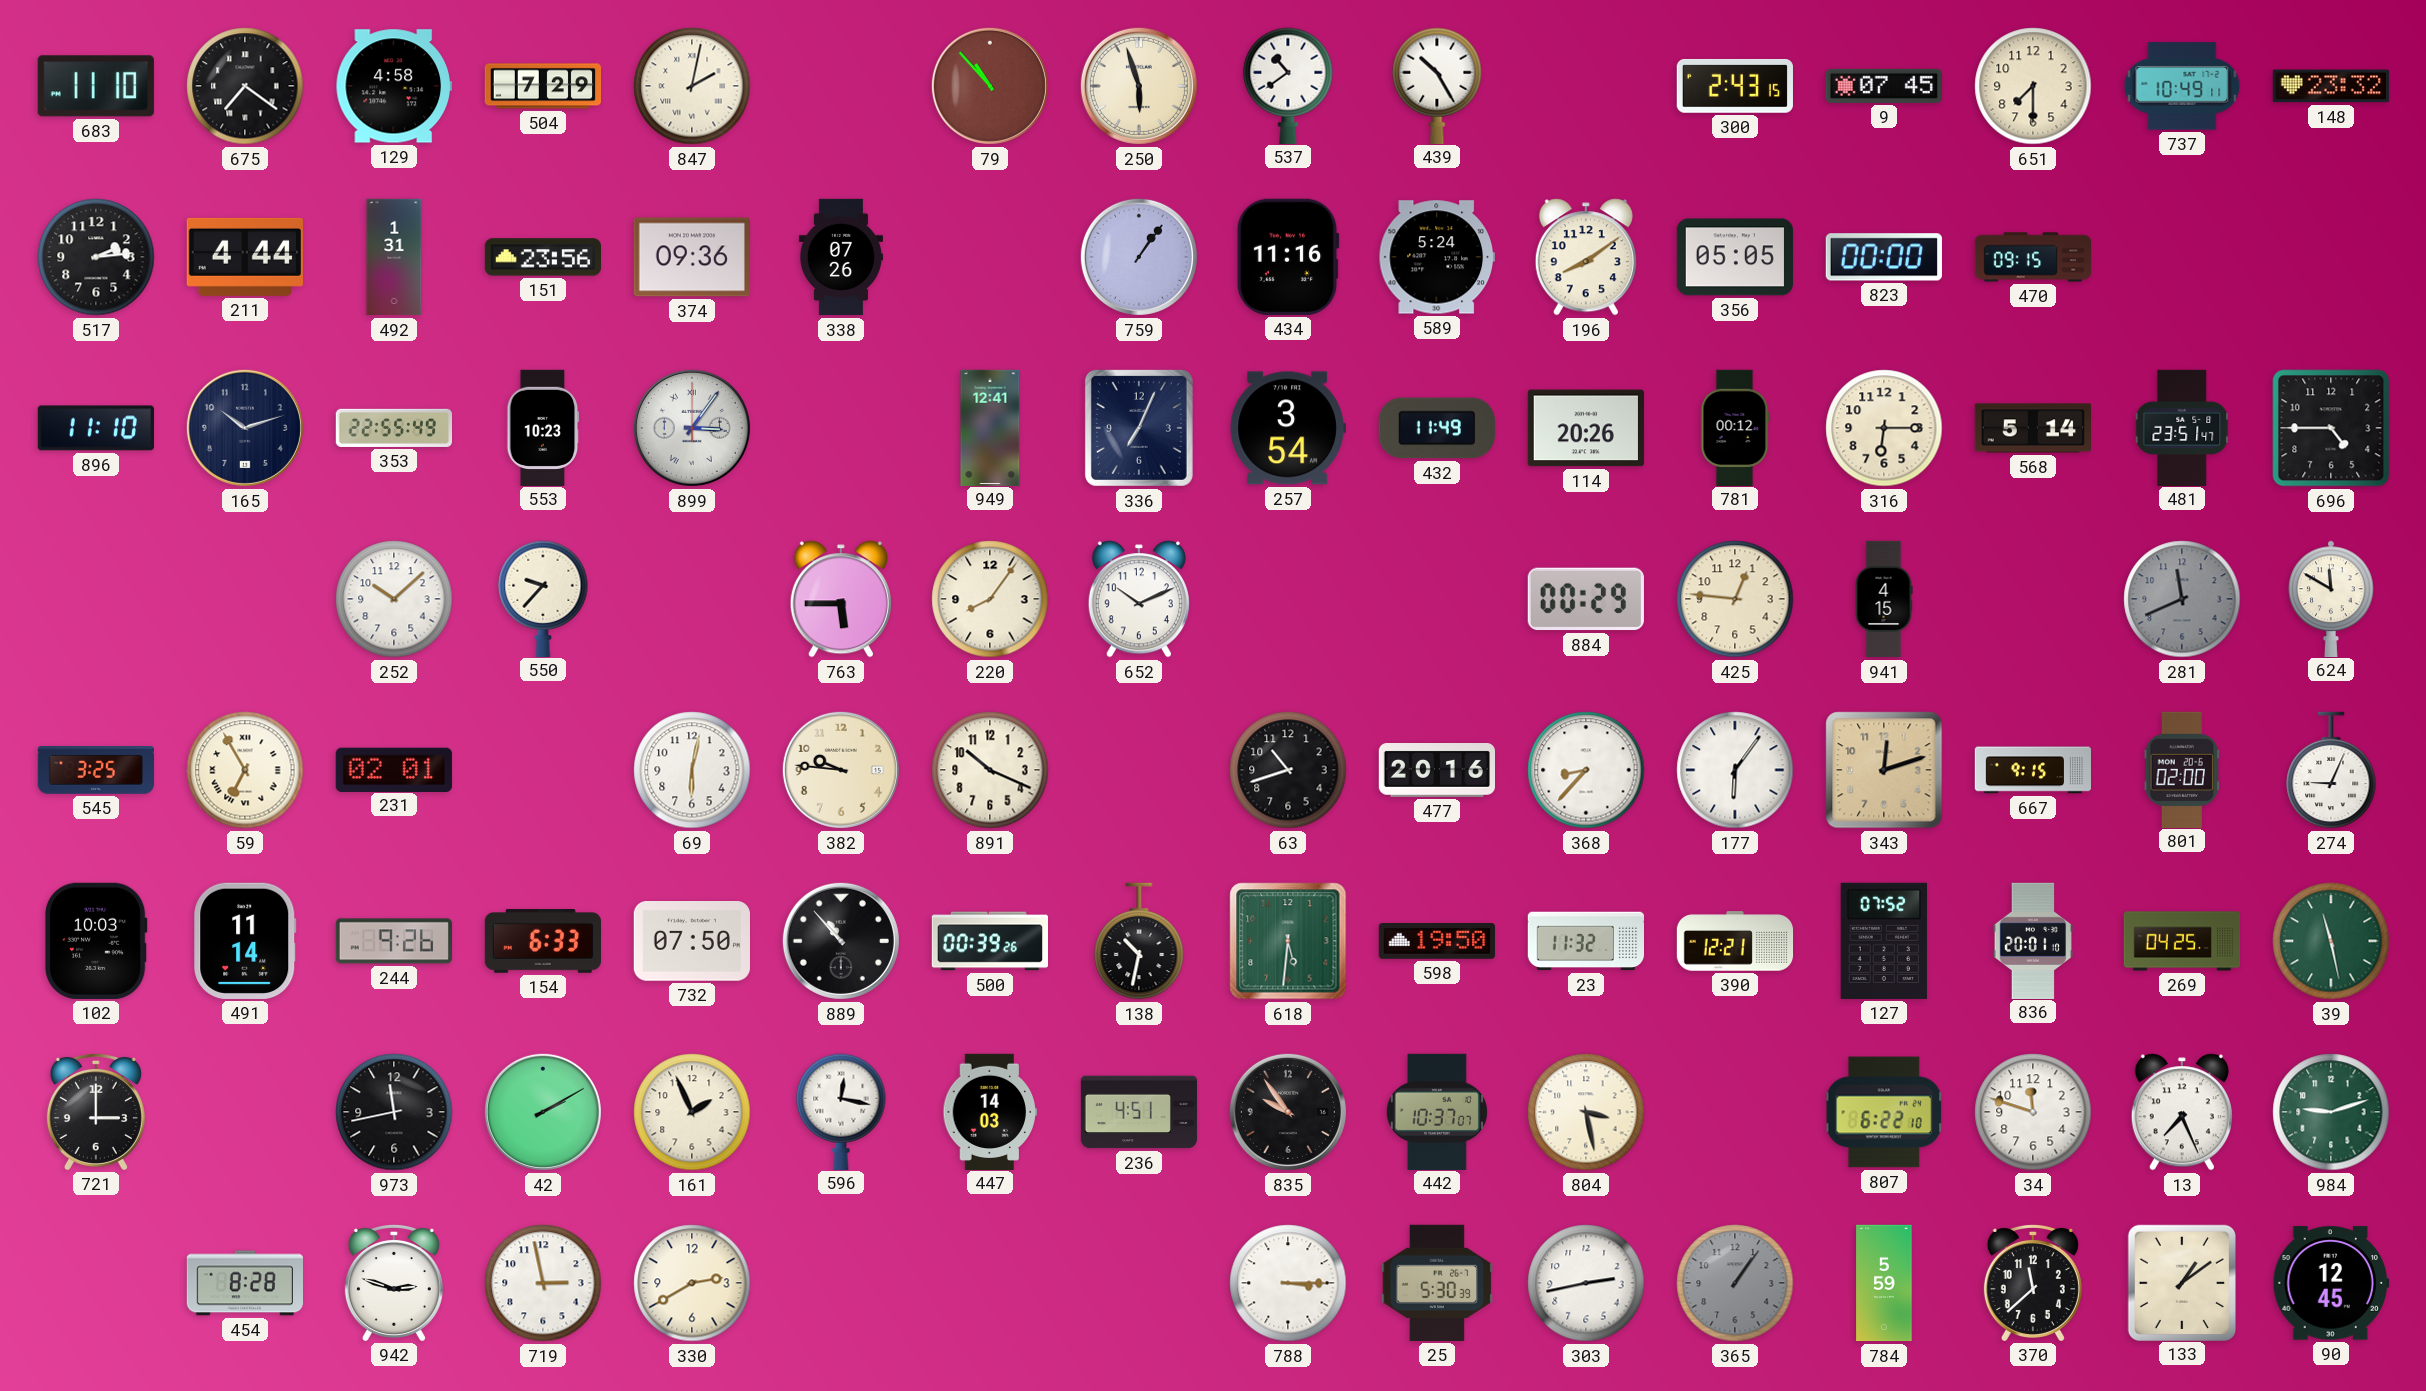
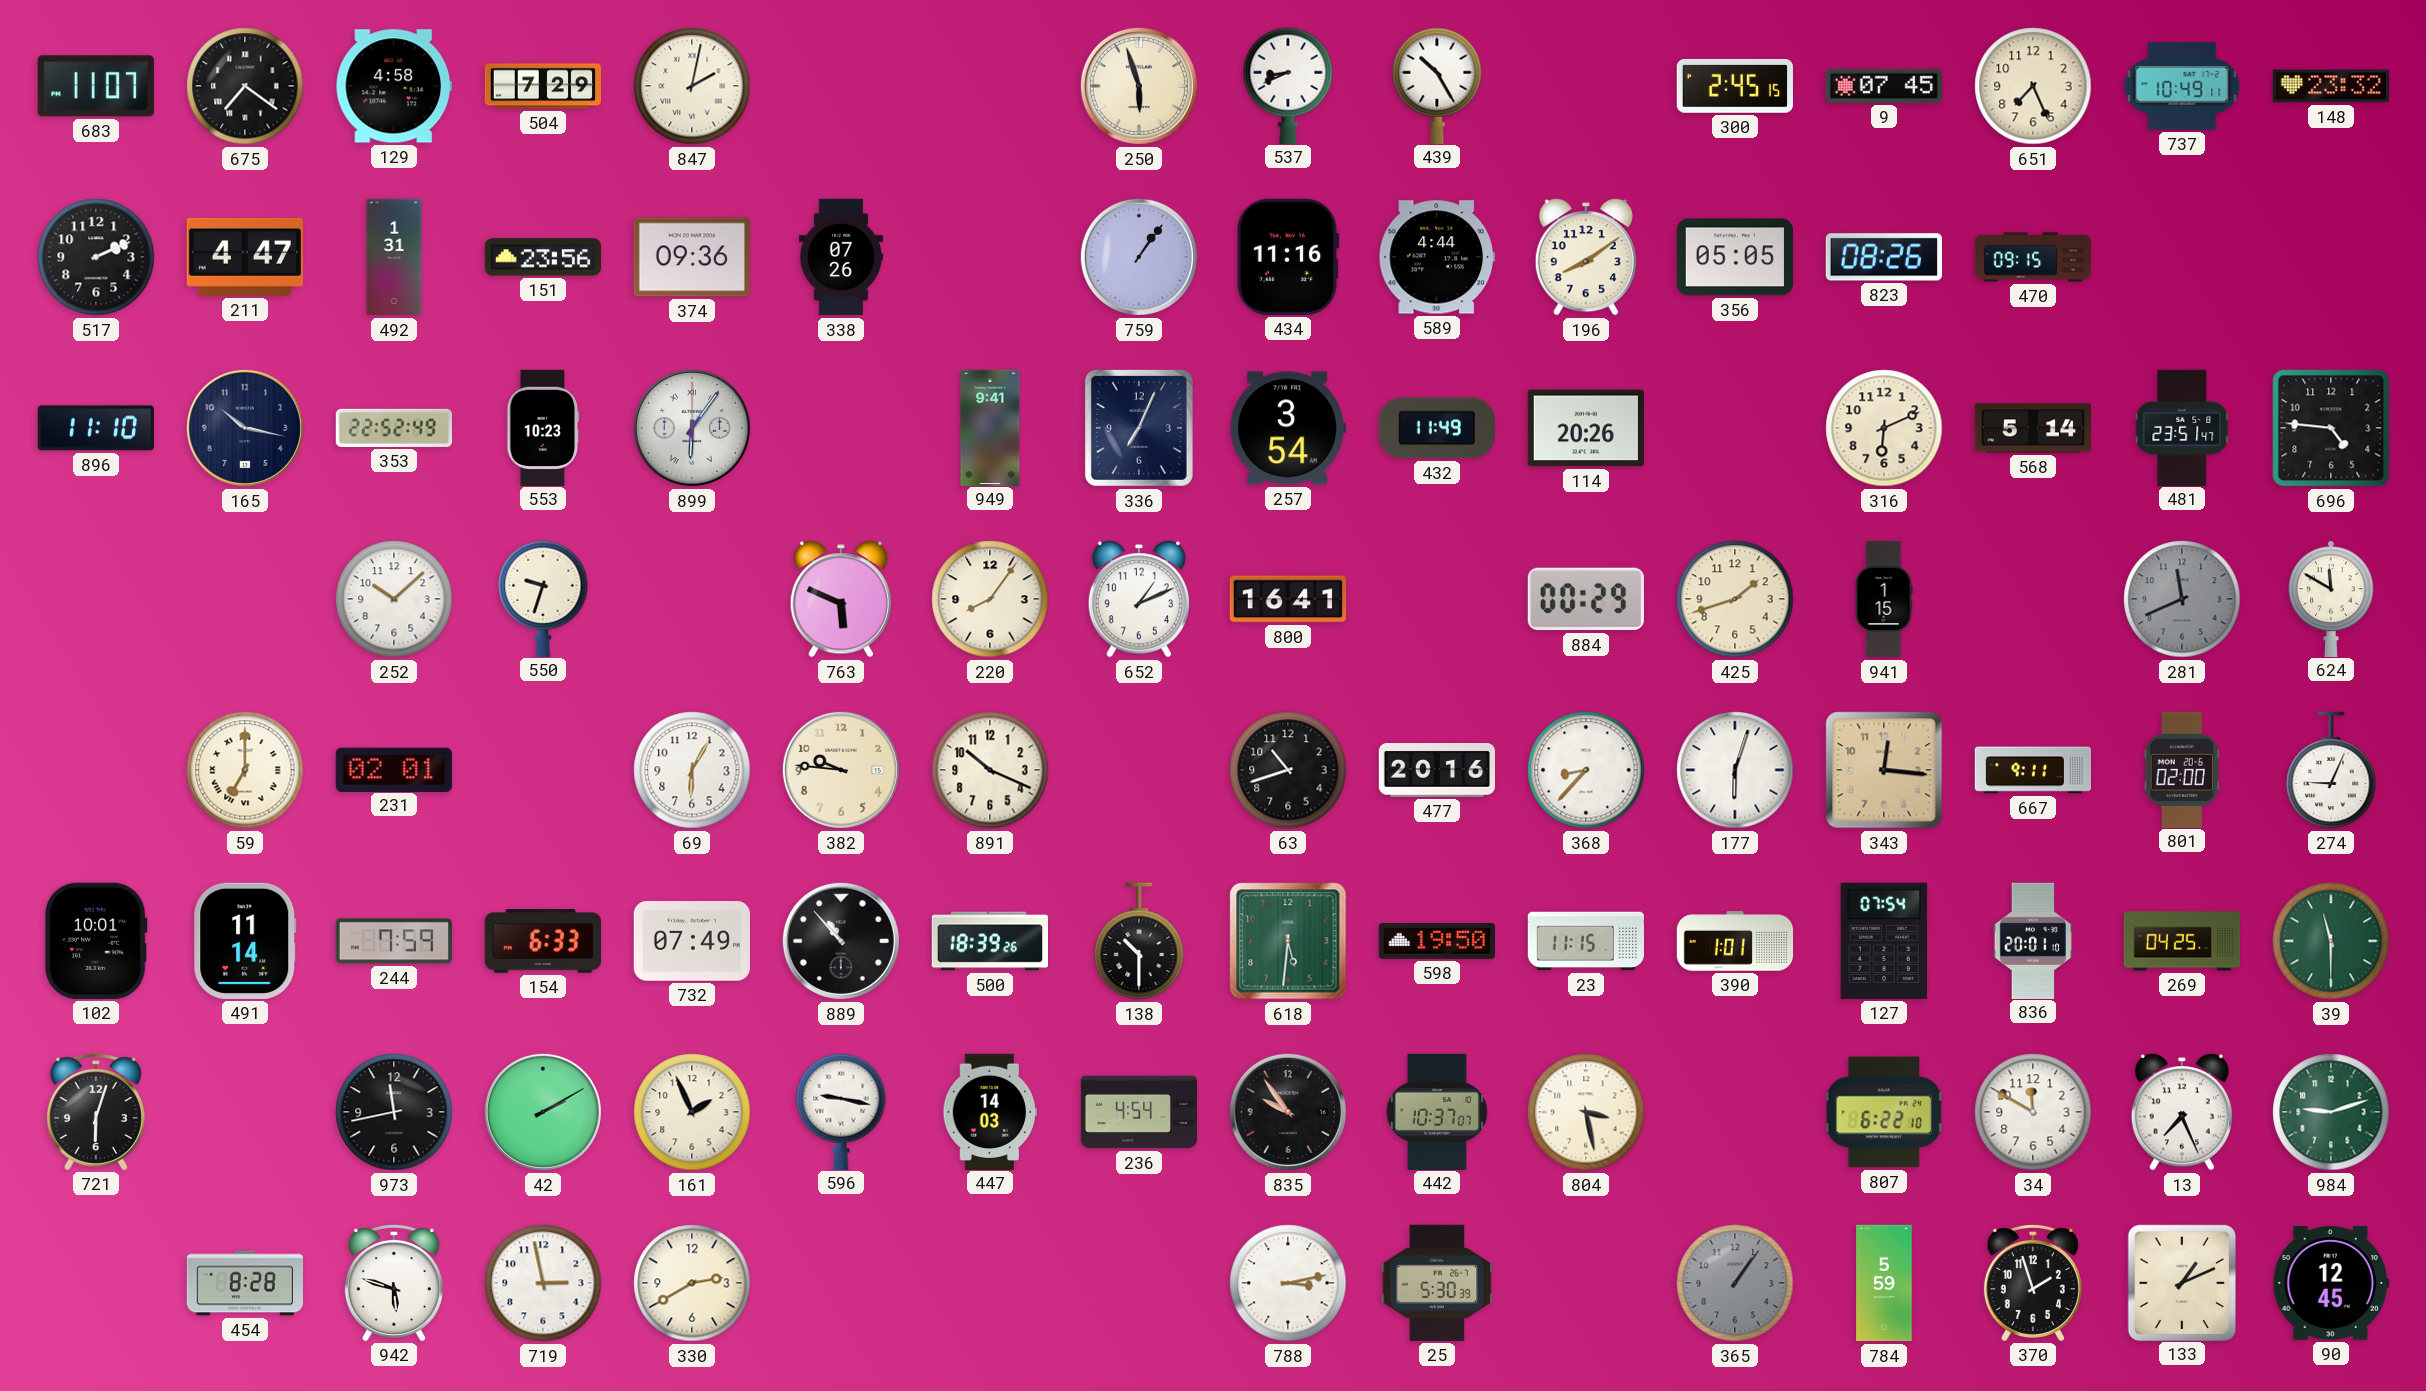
683: 11:10 -> 11:07
79: 10:53 -> none
537: 10:39 -> 8:41
300: 2:43 -> 2:45
651: 7:30 -> 7:26
517: 2:14 -> 2:11
211: 4:44 -> 4:47
589: 5:24 -> 4:44
823: 00:00 -> 08:26
165: 10:12 -> 10:17
353: 22:55 -> 22:52
899: 3:06 -> 6:06
949: 12:41 -> 9:41
781: 00:12 -> none
316: 6:15 -> 6:11
696: 4:45 -> 4:46
550: 9:37 -> 9:33
763: 5:45 -> 5:49
652: 10:11 -> 1:11
800: none -> 16:41
425: 12:46 -> 1:42
941: 4:15 -> 1:15
545: 3:25 -> none
59: 6:55 -> 7:00
69: 6:02 -> 6:05
177: 6:06 -> 6:03
343: 12:12 -> 12:16
667: 9:15 -> 9:11
102: 10:03 -> 10:01
244: 9:26 -> 7:59
732: 07:50 -> 07:49
500: 00:39 -> 18:39
138: 10:32 -> 10:30
23: 11:32 -> 11:15
390: 12:21 -> 1:01
127: 07:52 -> 07:54
39: 11:28 -> 11:30
721: 3:00 -> 6:03
596: 12:17 -> 9:17
236: 4:51 -> 4:54
34: 11:48 -> 11:50
942: 2:48 -> 5:48
788: 3:15 -> 3:13
303: 2:43 -> none
370: 11:38 -> 1:57
133: 1:09 -> 1:11
